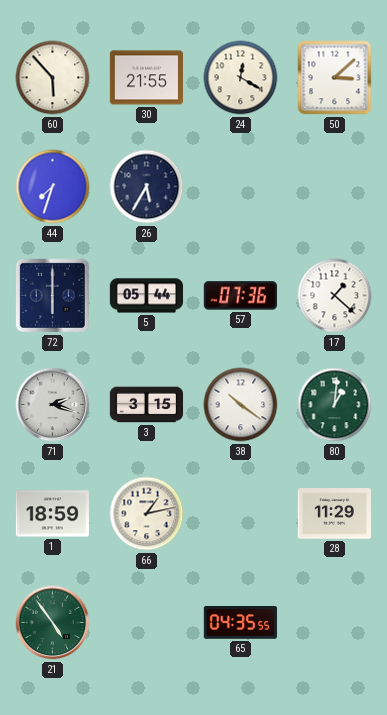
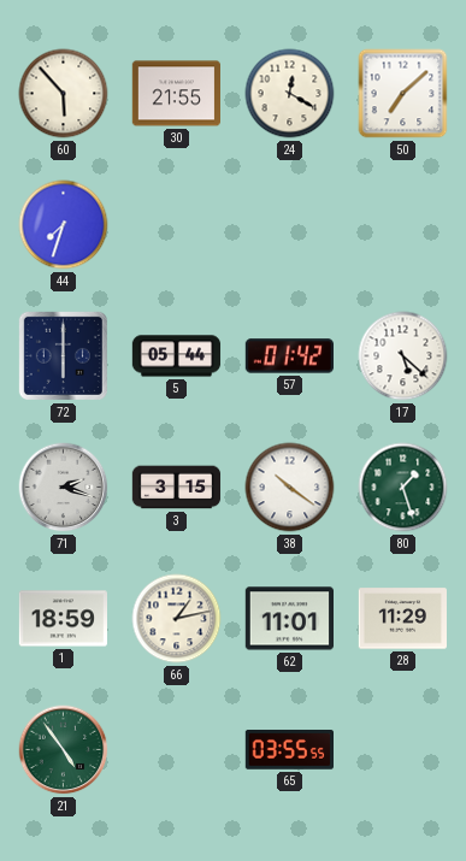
50: 3:08 -> 7:08
26: 5:35 -> none
57: 07:36 -> 01:42
17: 1:22 -> 5:22
80: 1:01 -> 1:27
62: none -> 11:01
65: 04:35 -> 03:55
